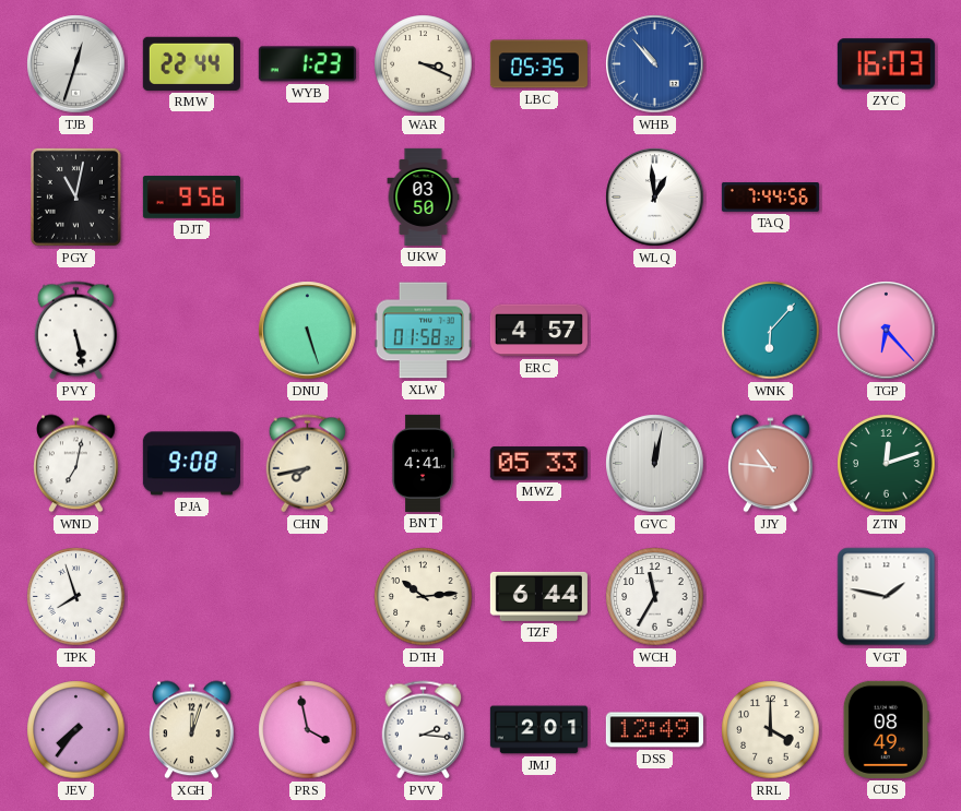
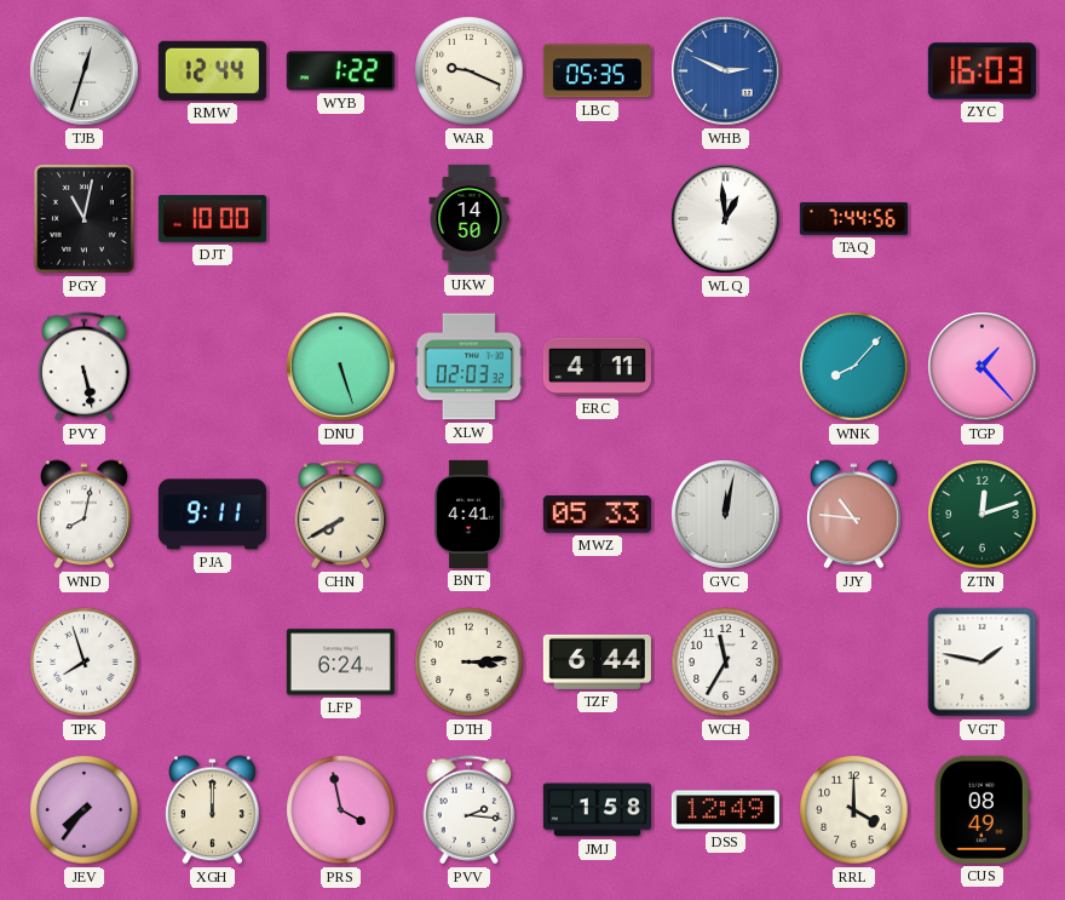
RMW: 22:44 -> 12:44
WYB: 1:23 -> 1:22
WAR: 3:19 -> 9:19
WHB: 10:53 -> 2:49
DJT: 9:56 -> 10:00
UKW: 03:50 -> 14:50
XLW: 01:58 -> 02:03
ERC: 4:57 -> 4:11
WNK: 6:07 -> 8:07
TGP: 6:23 -> 1:23
WND: 7:02 -> 8:02
PJA: 9:08 -> 9:11
CHN: 7:43 -> 7:40
LFP: none -> 6:24
DTH: 10:14 -> 3:14
XGH: 12:03 -> 12:00
JMJ: 2:01 -> 1:58
